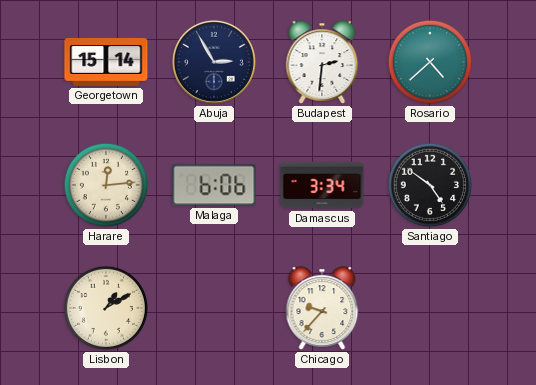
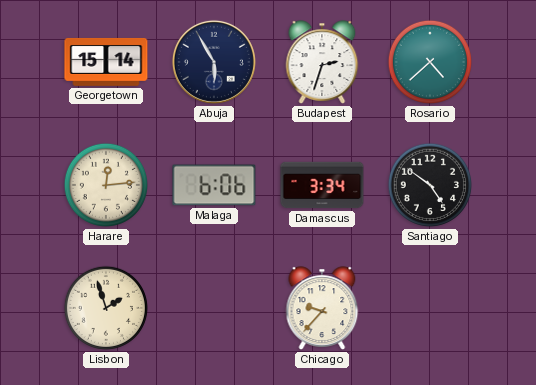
Abuja: 2:55 -> 5:55
Budapest: 2:31 -> 2:33
Lisbon: 1:10 -> 1:57
